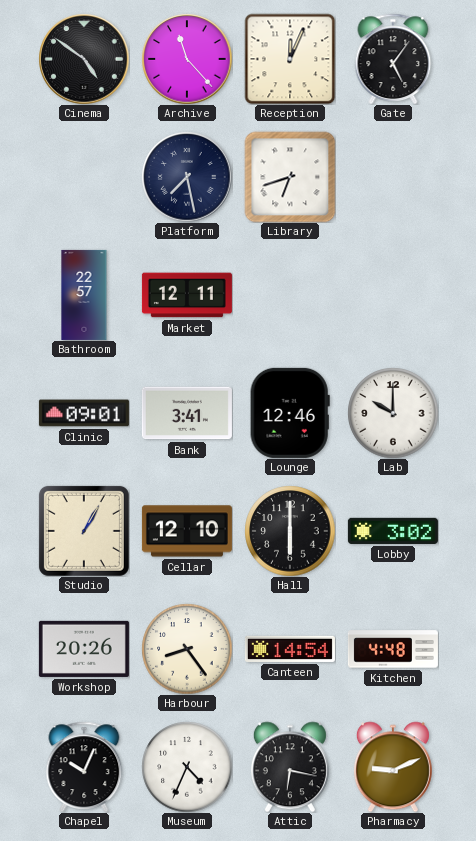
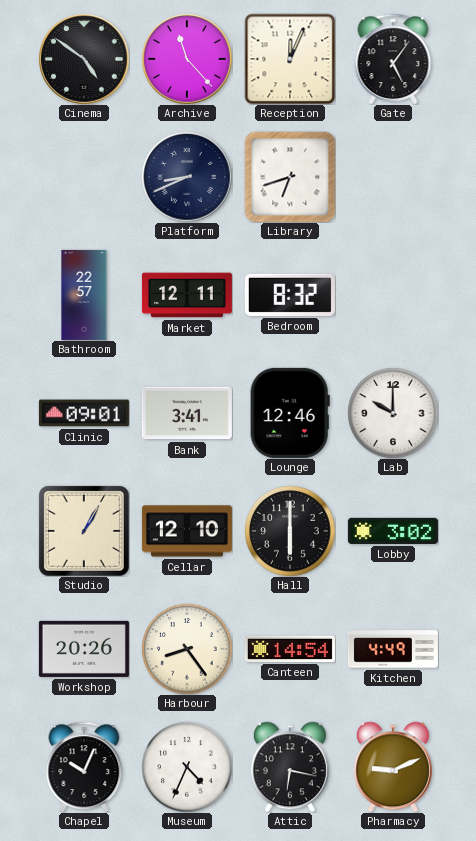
Platform: 7:28 -> 8:41
Bedroom: none -> 8:32
Kitchen: 4:48 -> 4:49
